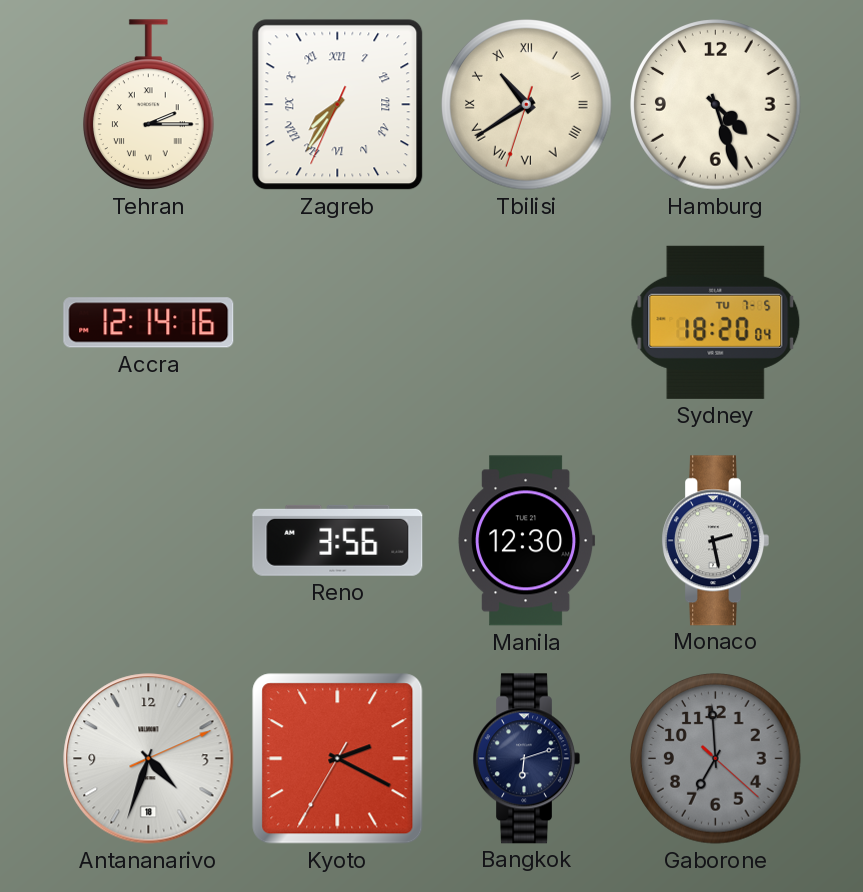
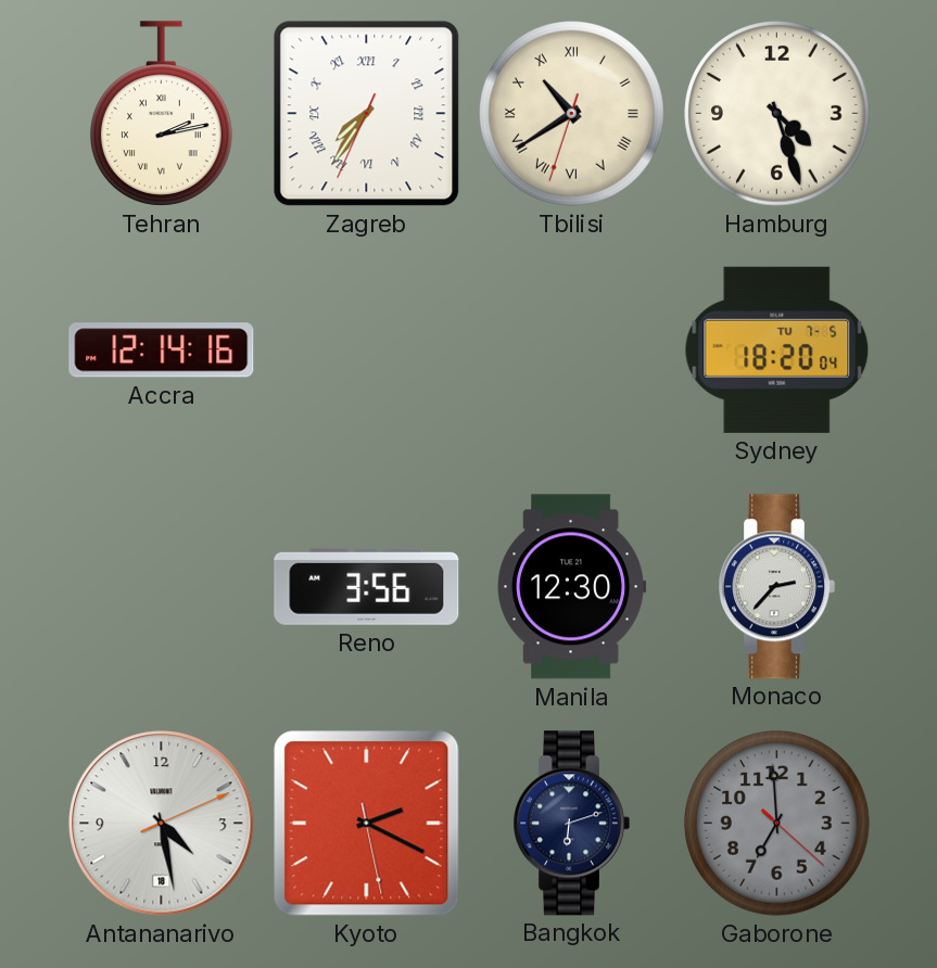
Tehran: 2:15 -> 2:13
Monaco: 2:28 -> 2:37
Antananarivo: 4:33 -> 4:28
Kyoto: 2:19:35 -> 2:19:28
